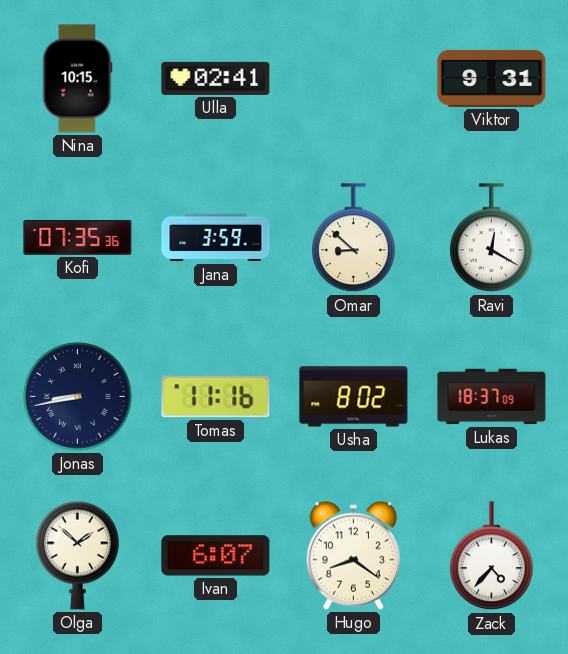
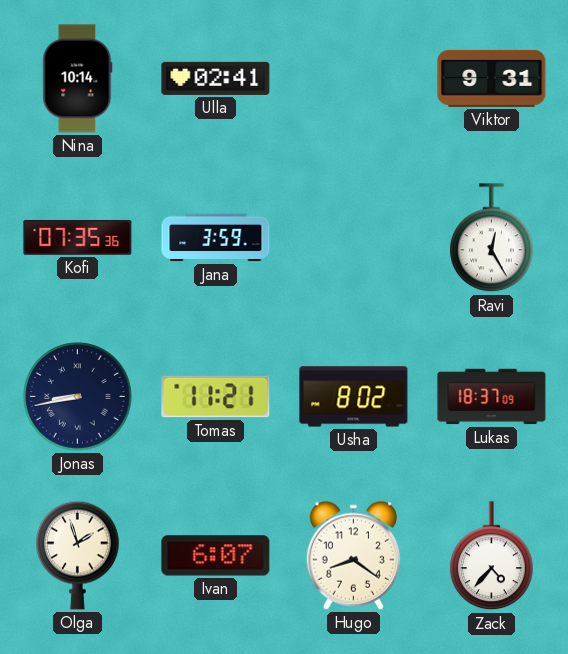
Nina: 10:15 -> 10:14
Omar: 8:52 -> none
Ravi: 12:20 -> 12:25
Tomas: 11:16 -> 11:21
Olga: 1:52 -> 1:57
